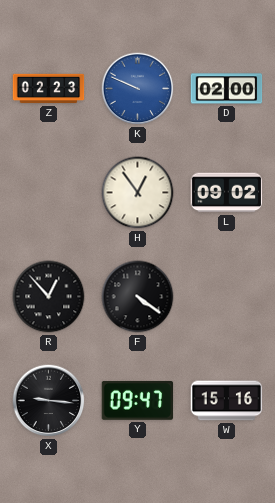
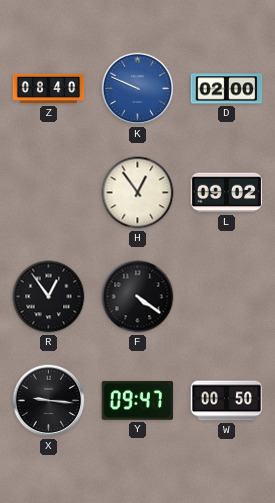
Z: 02:23 -> 08:40
R: 12:53 -> 12:54
W: 15:16 -> 00:50
